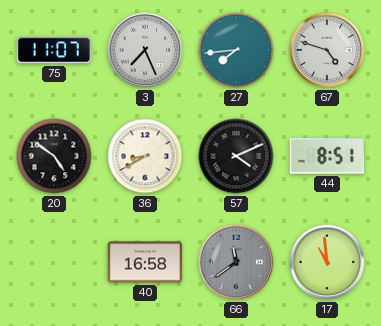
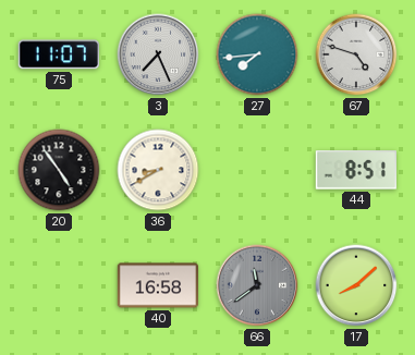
20: 4:51 -> 4:54
57: 4:11 -> none
17: 10:59 -> 8:08
